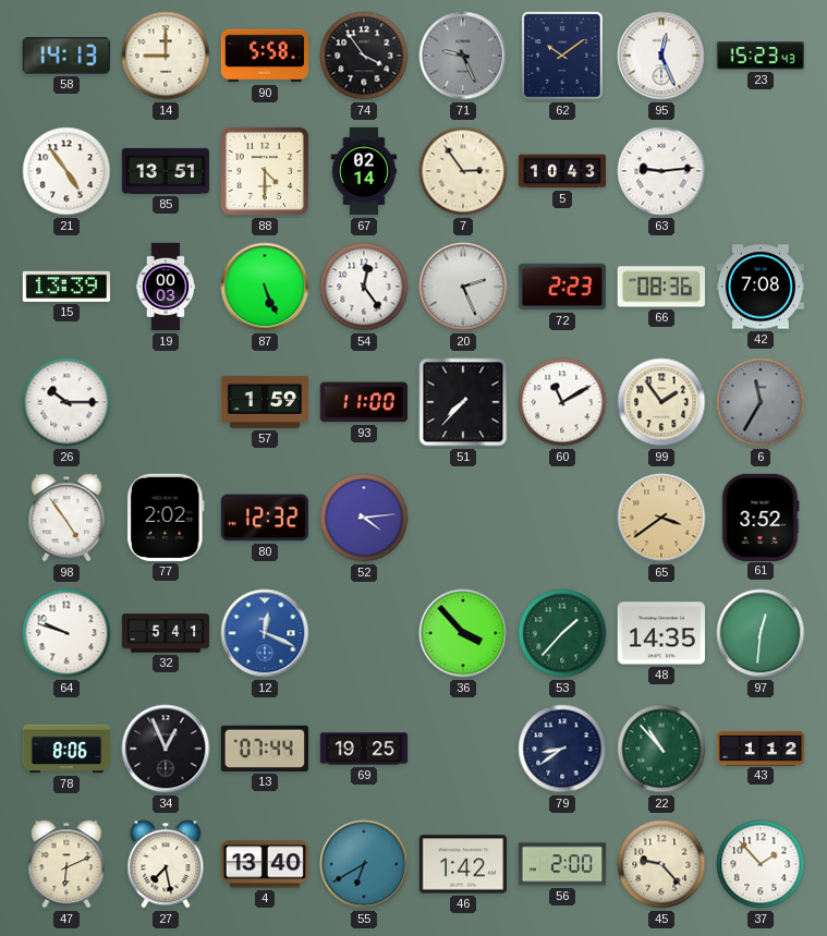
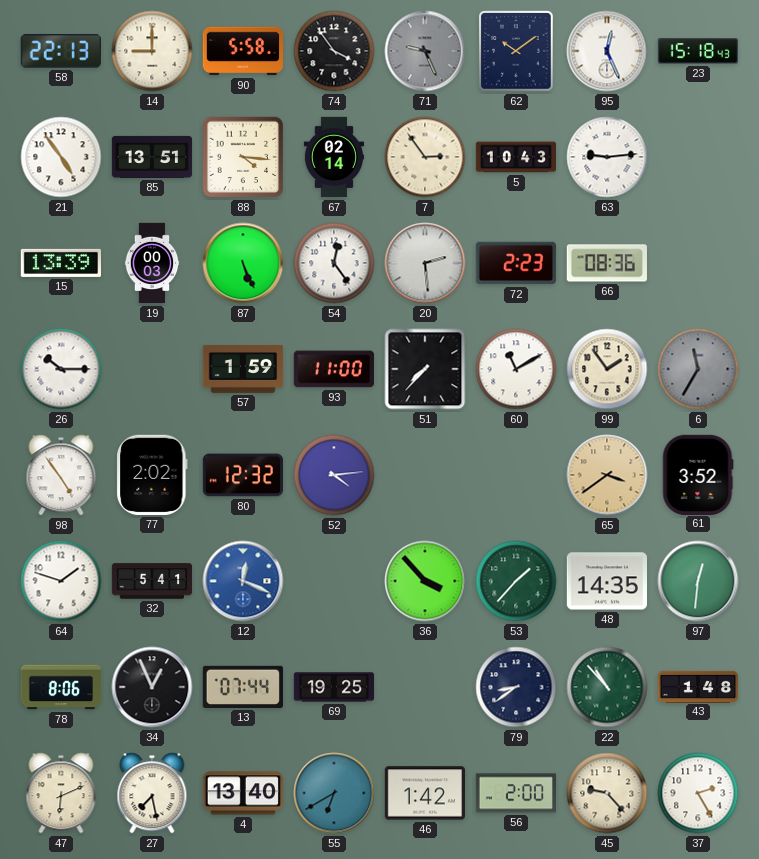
58: 14:13 -> 22:13
23: 15:23 -> 15:18
88: 4:30 -> 4:16
20: 2:26 -> 2:29
42: 7:08 -> none
64: 9:48 -> 1:48
43: 1:12 -> 1:48
37: 1:53 -> 2:25
